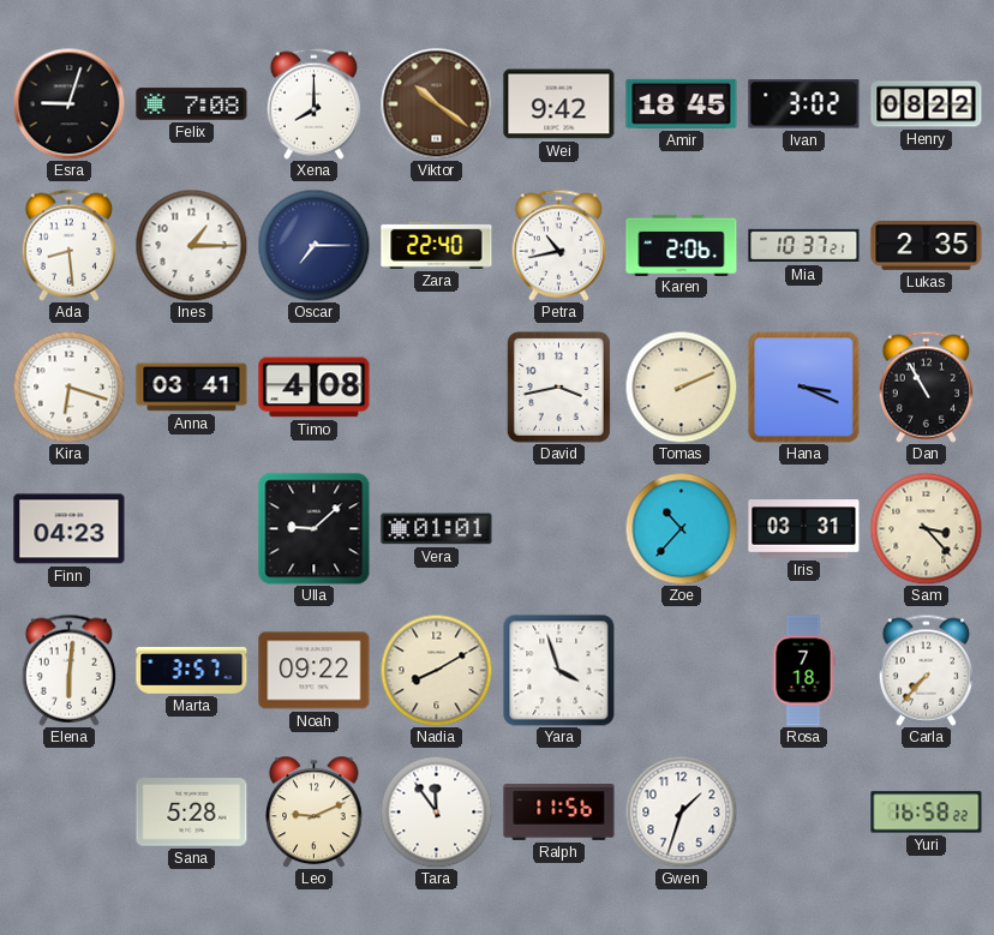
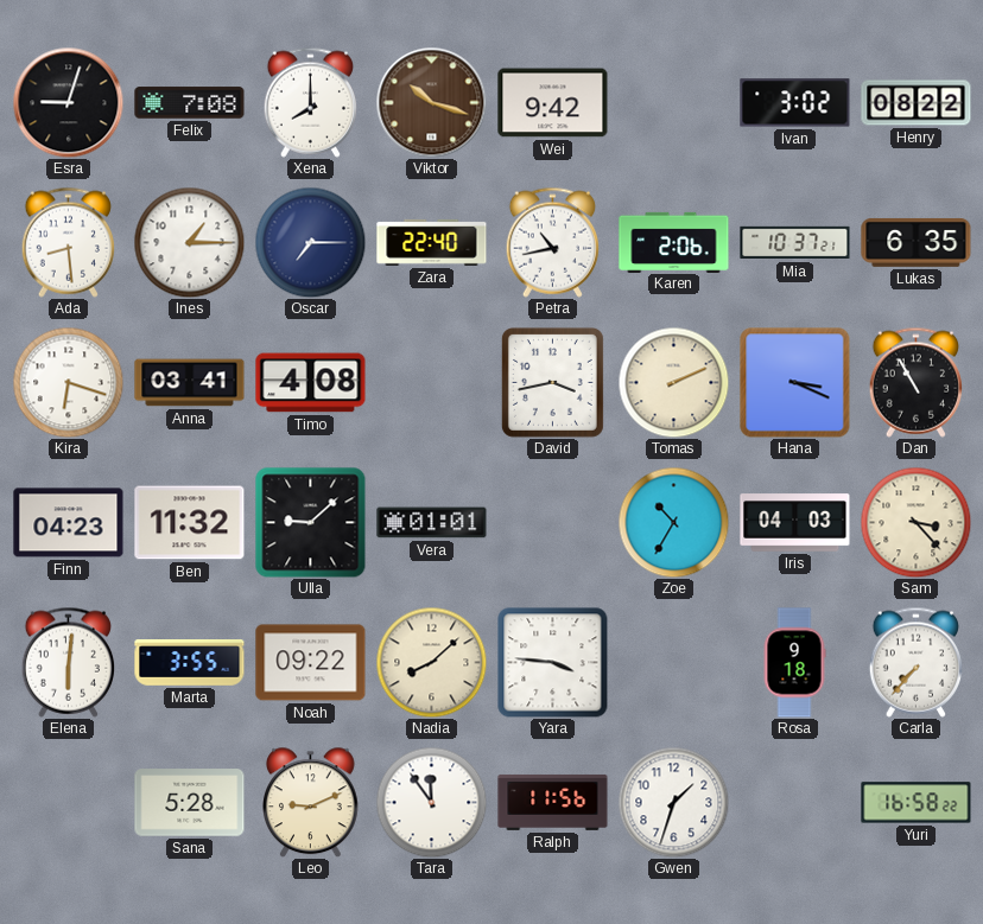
Viktor: 10:21 -> 10:18
Amir: 18:45 -> none
Lukas: 2:35 -> 6:35
Ben: none -> 11:32
Zoe: 10:37 -> 10:35
Iris: 03:31 -> 04:03
Marta: 3:57 -> 3:55
Nadia: 8:10 -> 8:08
Yara: 3:57 -> 3:46
Rosa: 7:18 -> 9:18
